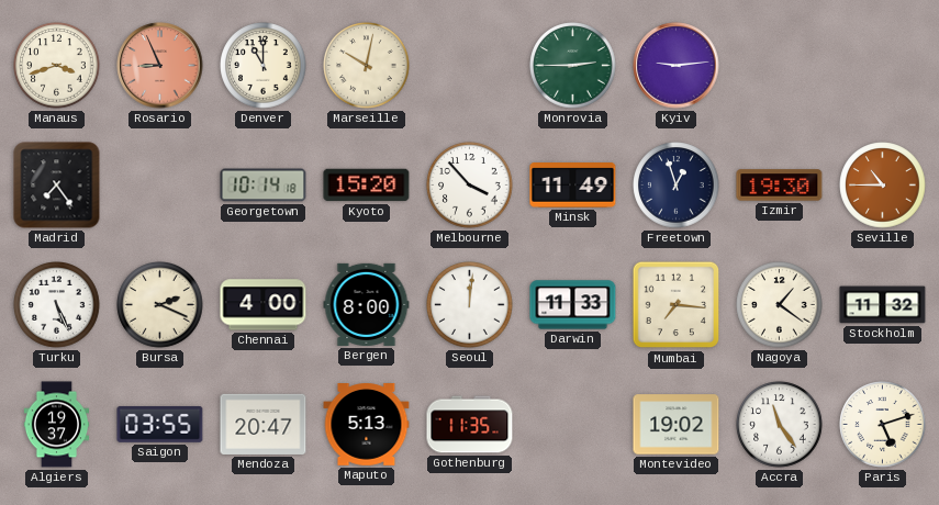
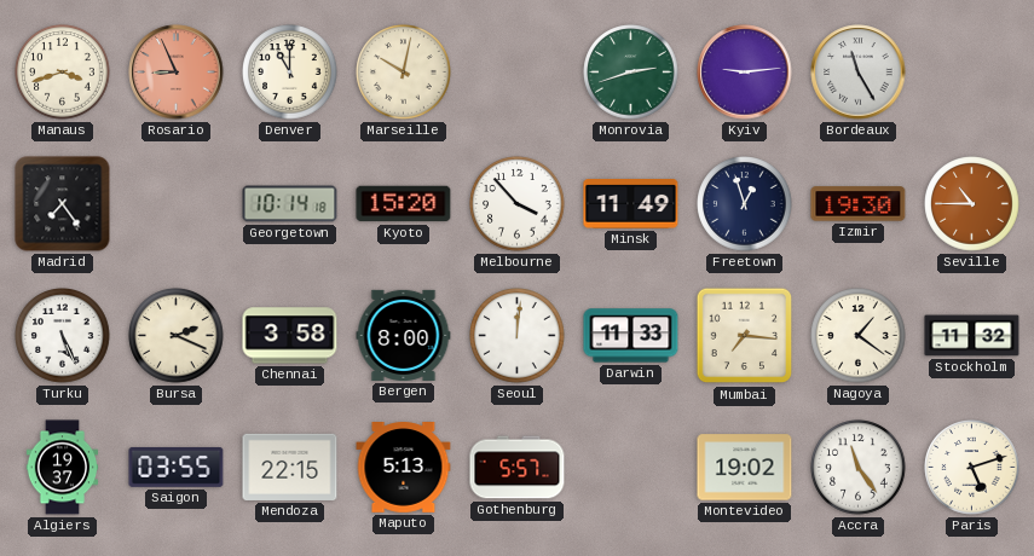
Monrovia: 2:45 -> 2:42
Bordeaux: none -> 11:25
Chennai: 4:00 -> 3:58
Mendoza: 20:47 -> 22:15
Gothenburg: 11:35 -> 5:57
